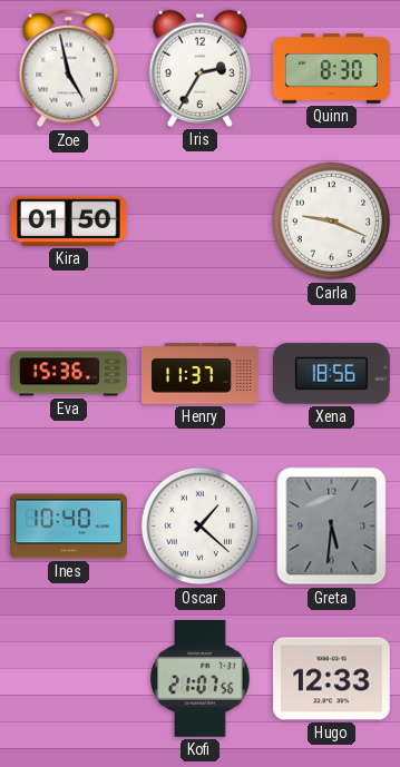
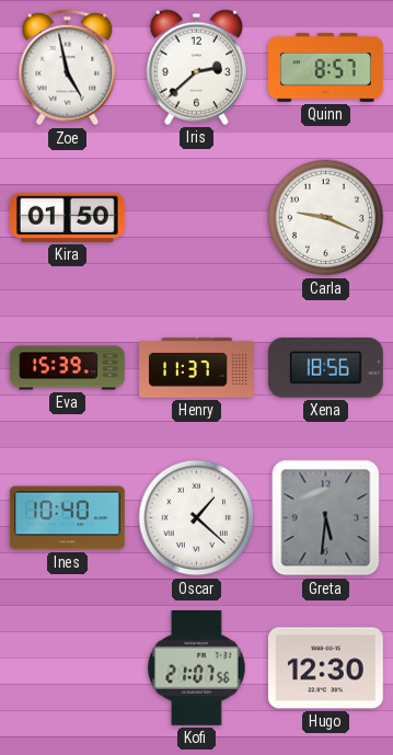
Iris: 2:35 -> 2:38
Quinn: 8:30 -> 8:57
Eva: 15:36 -> 15:39
Hugo: 12:33 -> 12:30
